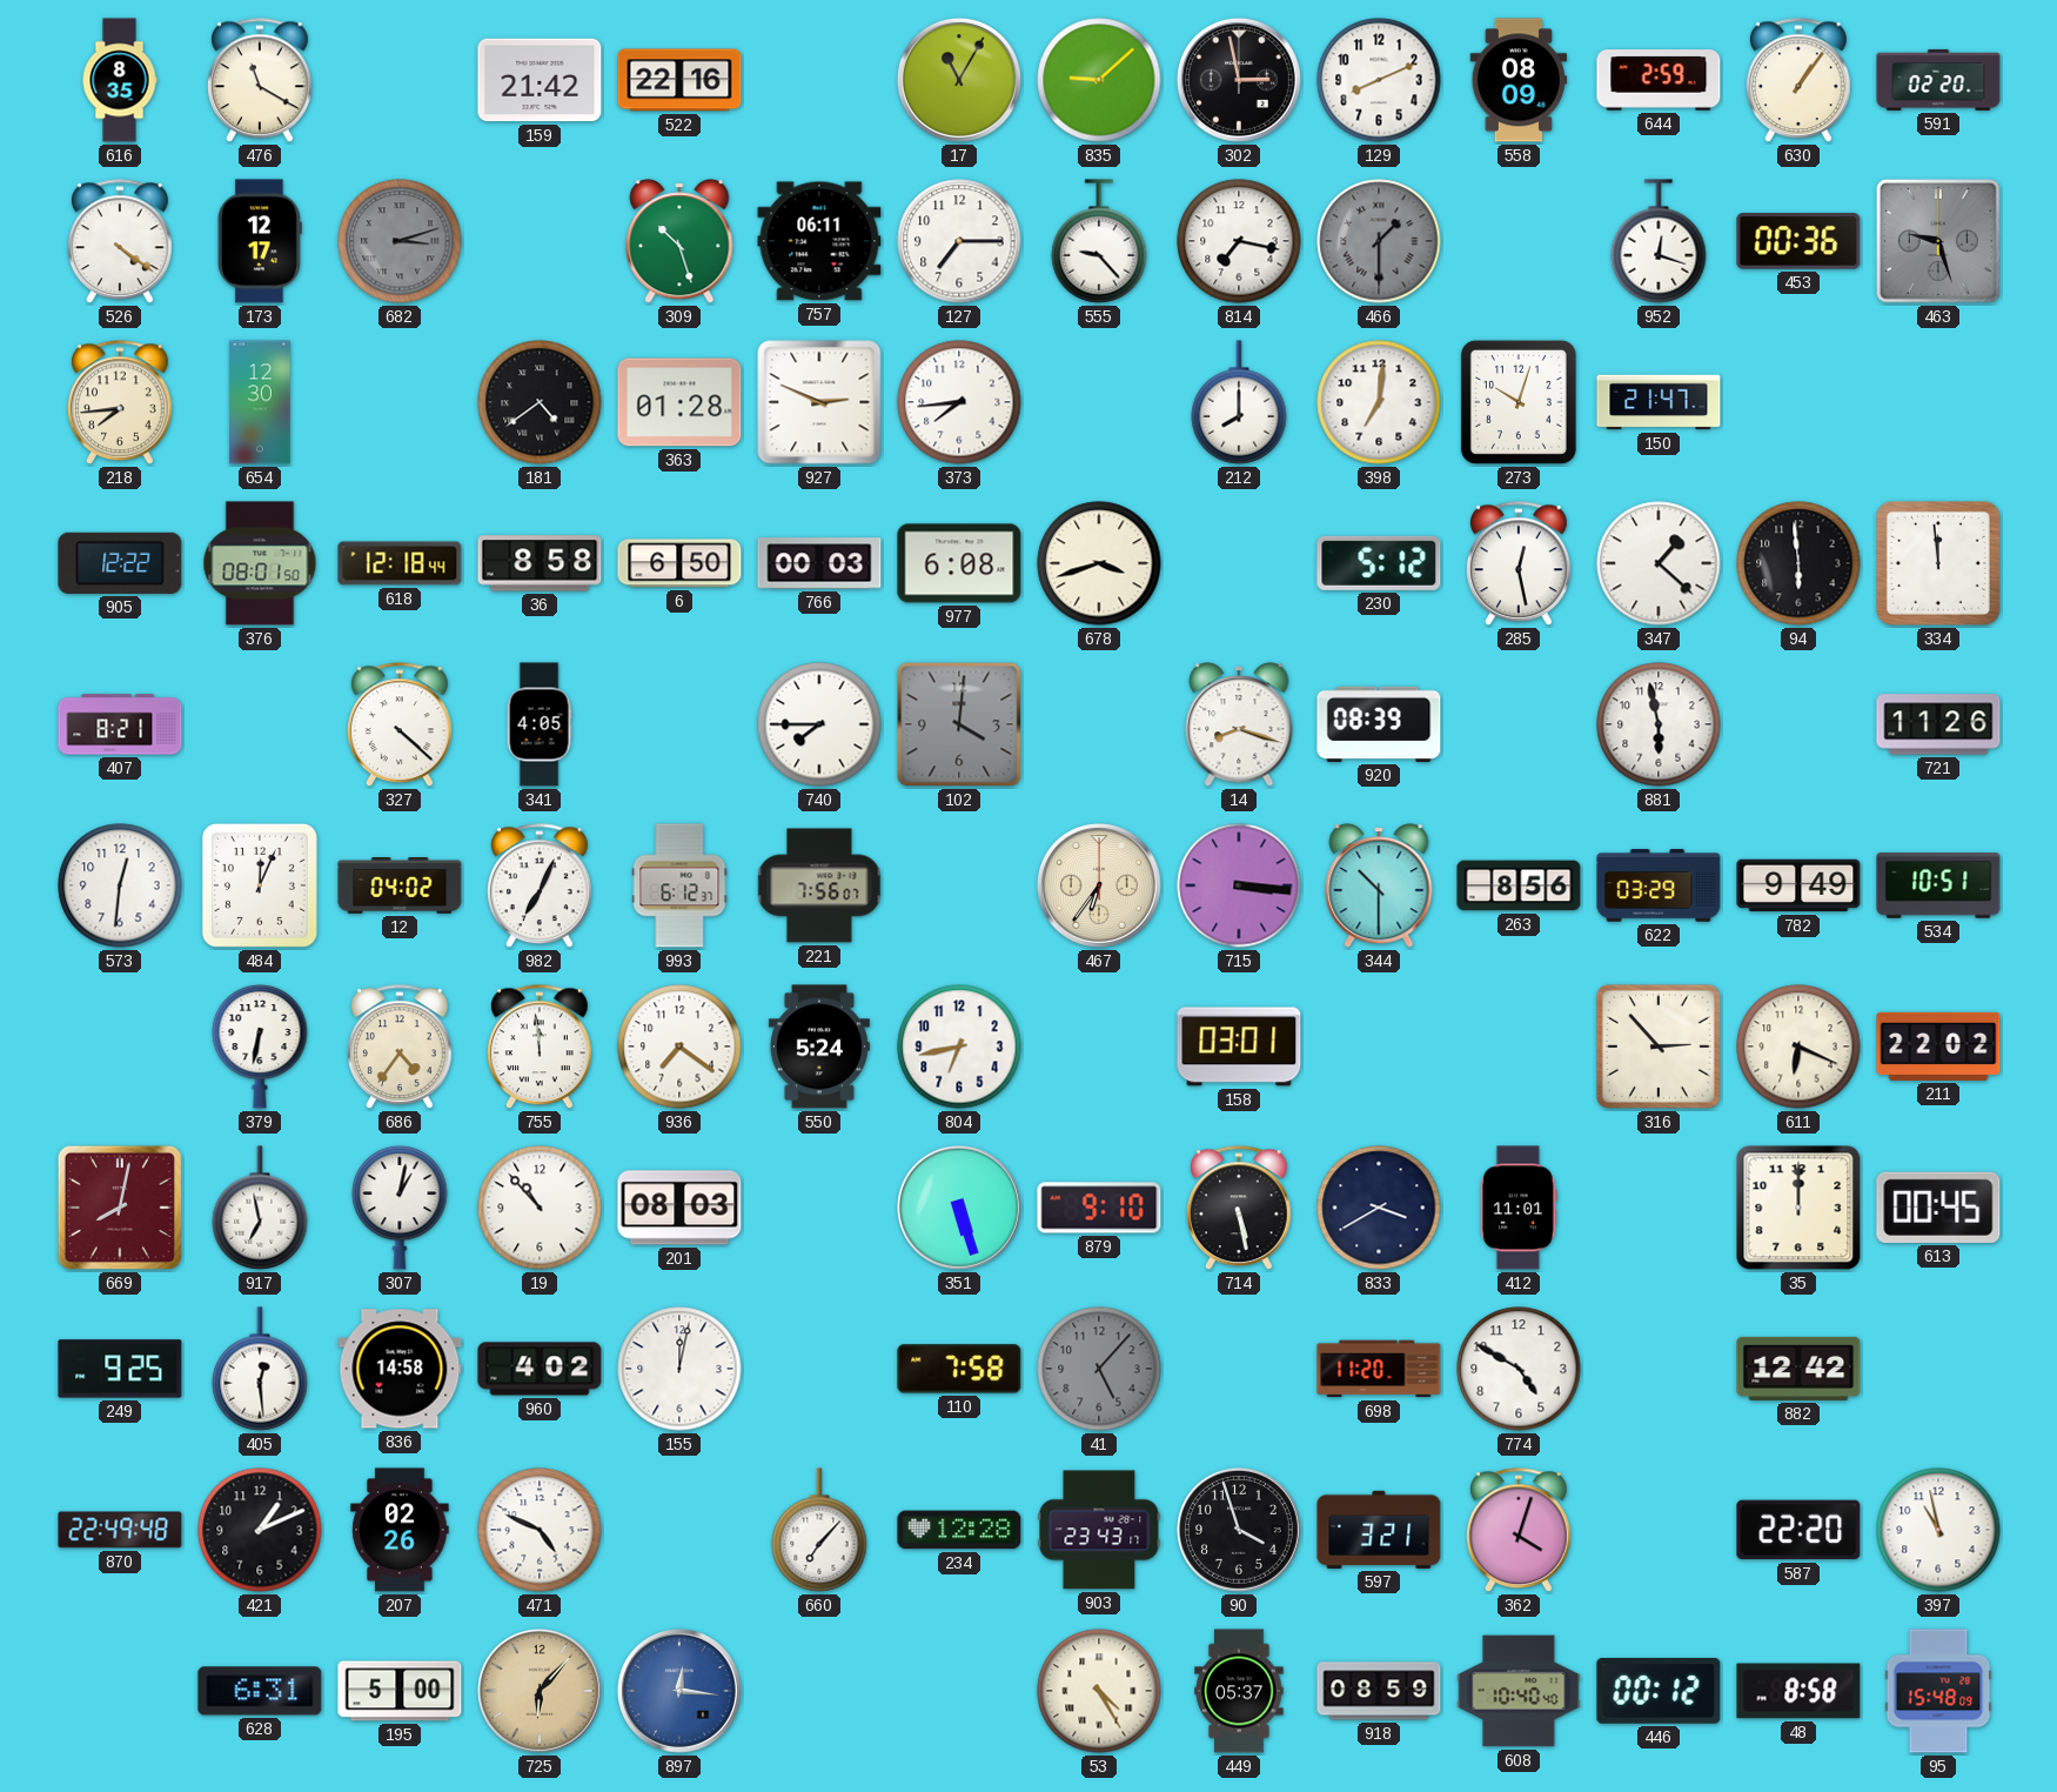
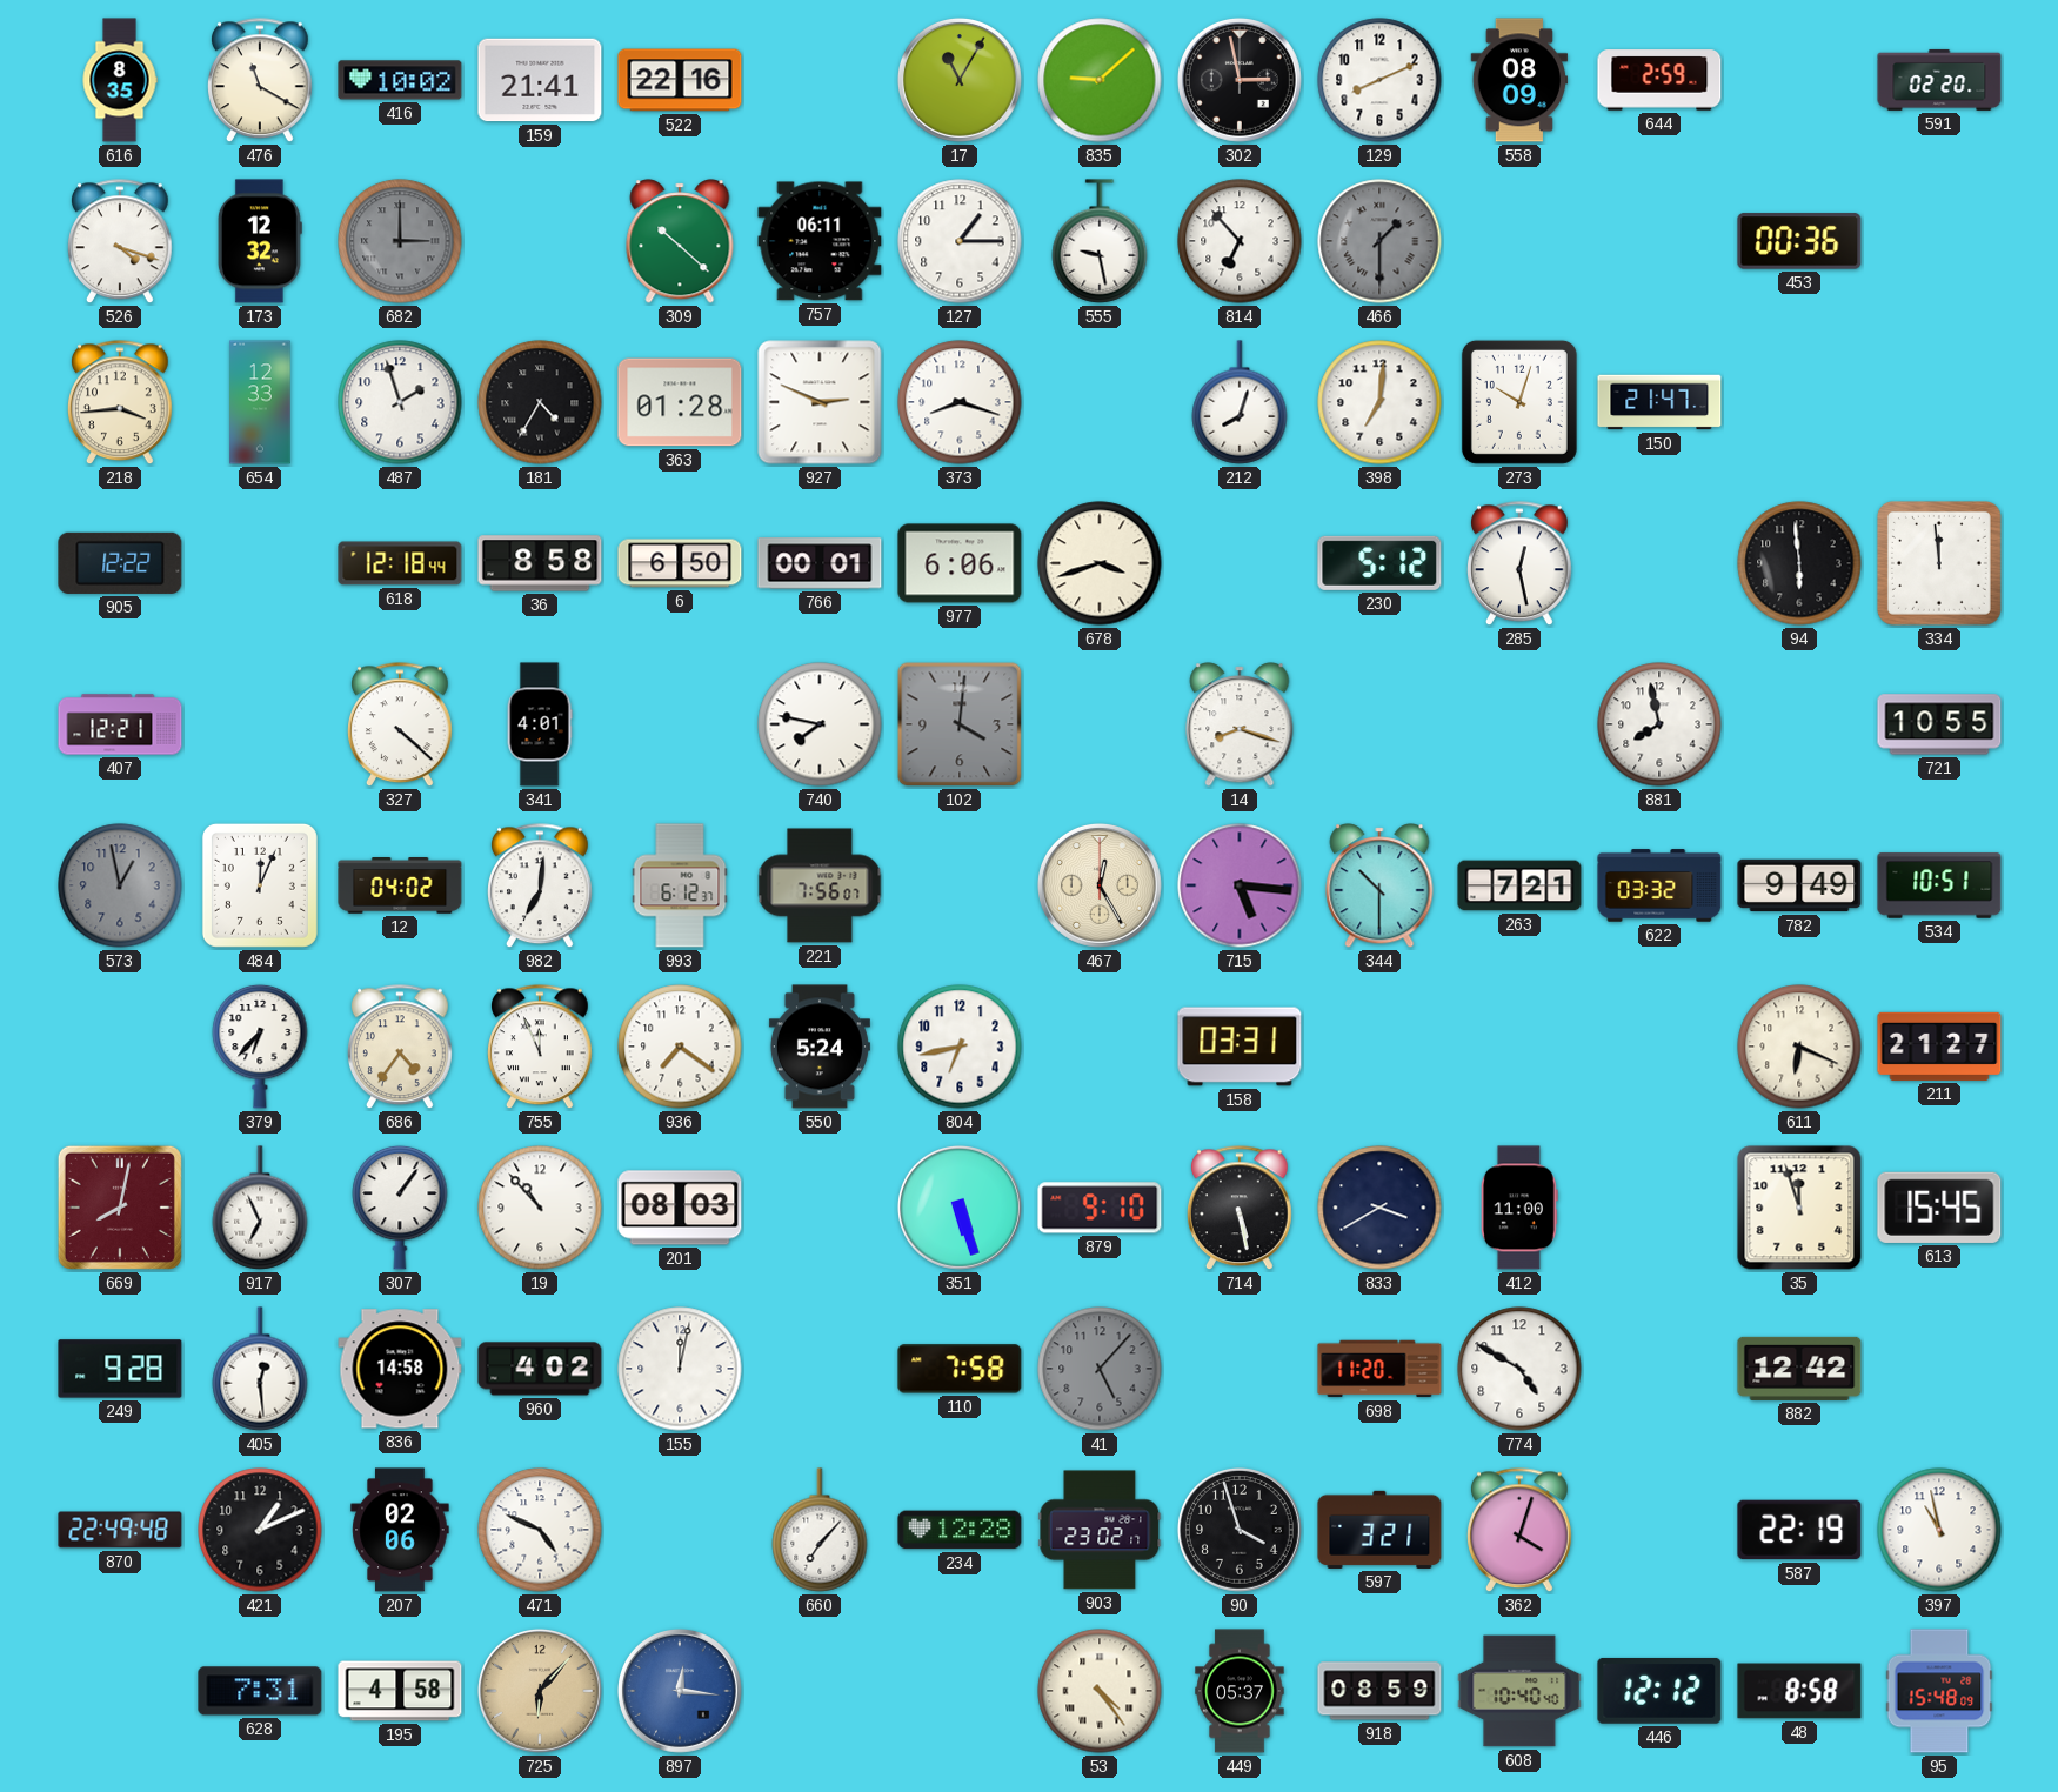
416: none -> 10:02
159: 21:42 -> 21:41
630: 1:06 -> none
526: 4:21 -> 4:18
173: 12:17 -> 12:32
682: 3:12 -> 3:00
309: 10:27 -> 10:22
127: 7:15 -> 1:15
555: 9:23 -> 9:28
814: 7:17 -> 6:53
952: 12:18 -> none
463: 9:27 -> none
218: 7:44 -> 3:44
654: 12:30 -> 12:33
487: none -> 1:57
181: 4:39 -> 4:35
373: 7:44 -> 8:18
212: 8:00 -> 8:03
376: 08:01 -> none
766: 00:03 -> 00:01
977: 6:08 -> 6:06
347: 1:22 -> none
407: 8:21 -> 12:21
341: 4:05 -> 4:01
740: 7:45 -> 7:47
920: 08:39 -> none
881: 5:58 -> 7:58
721: 11:26 -> 10:55
573: 12:31 -> 12:58
573 dial: white -> grey
982: 7:04 -> 7:01
467: 6:36 -> 12:25
715: 3:16 -> 5:16
263: 8:56 -> 7:21
622: 03:29 -> 03:32
379: 6:32 -> 6:37
755: 11:59 -> 11:56
158: 03:01 -> 03:31
316: 2:53 -> none
211: 22:02 -> 21:27
917: 6:58 -> 6:56
307: 1:02 -> 1:06
412: 11:01 -> 11:00
35: 12:00 -> 11:57
613: 00:45 -> 15:45
249: 9:25 -> 9:28
207: 02:26 -> 02:06
903: 23:43 -> 23:02
587: 22:20 -> 22:19
628: 6:31 -> 7:31
195: 5:00 -> 4:58
53: 4:25 -> 4:24
446: 00:12 -> 12:12
